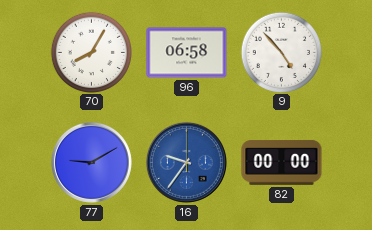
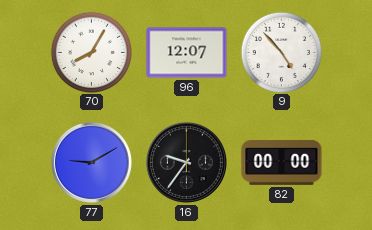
96: 06:58 -> 12:07
16 dial: blue -> black
